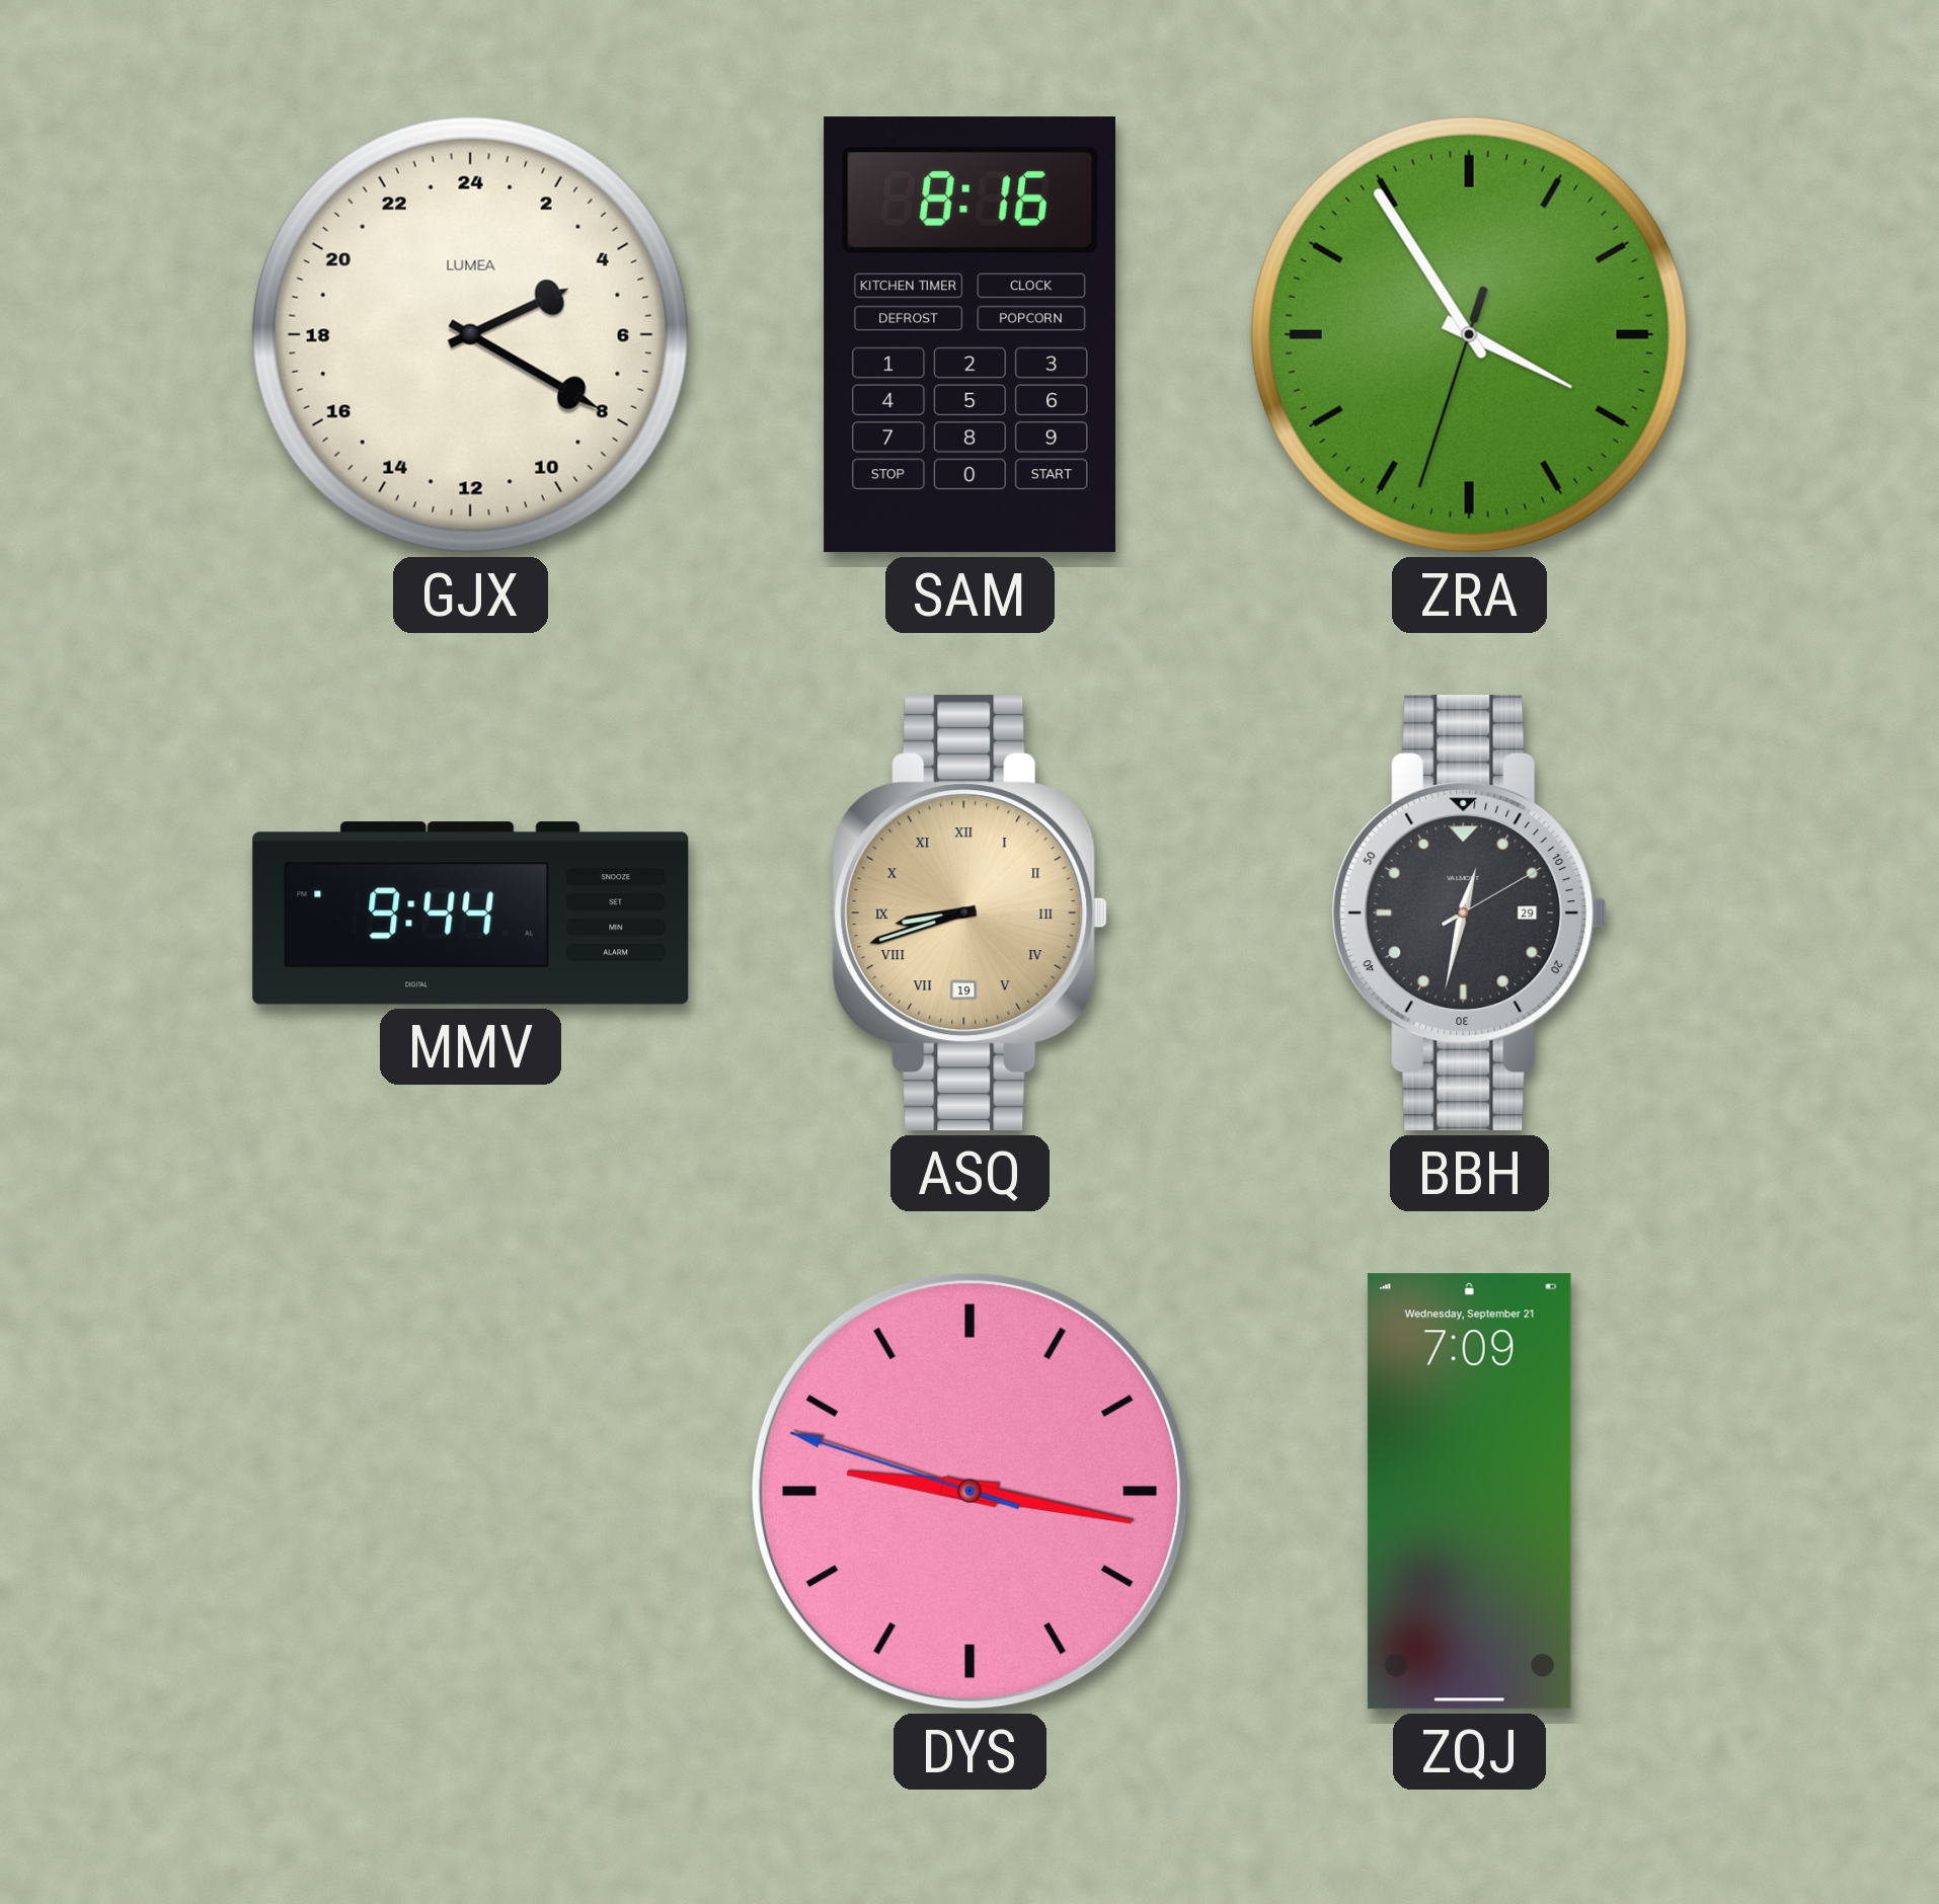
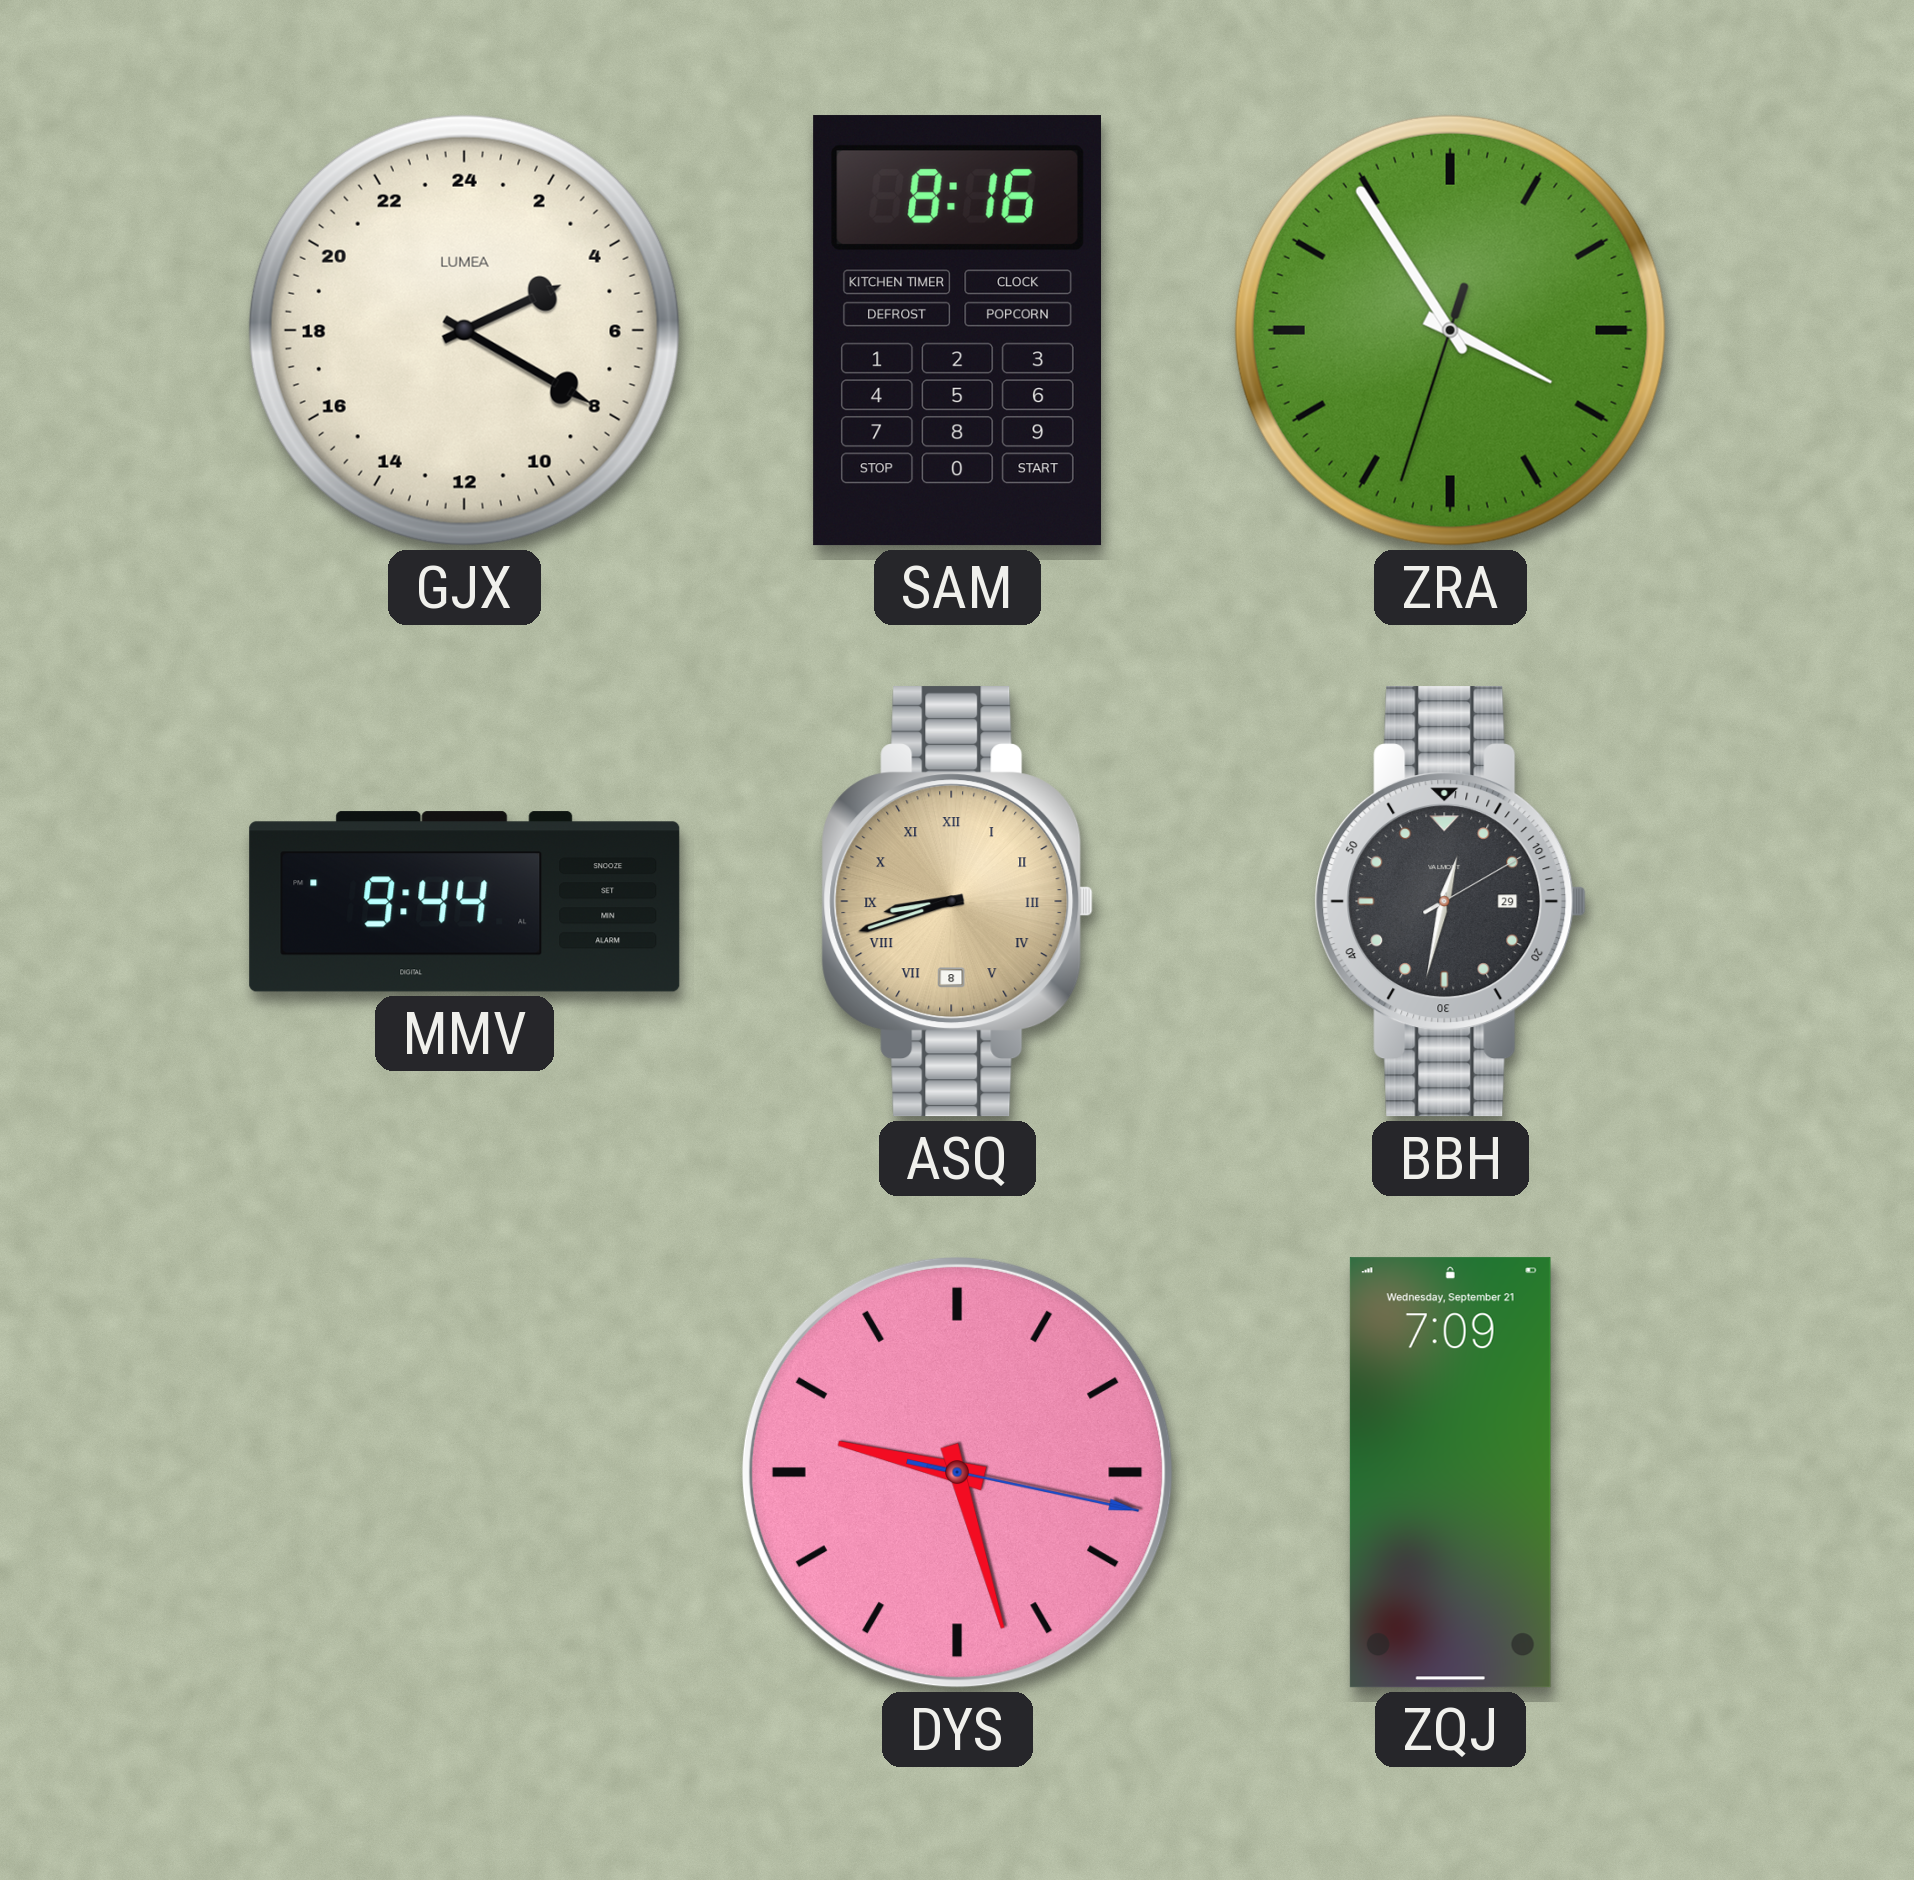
ASQ date: 19 -> 8
DYS: 9:16 -> 9:27
